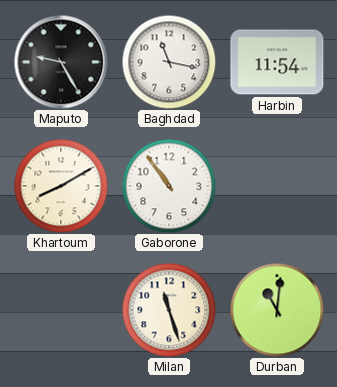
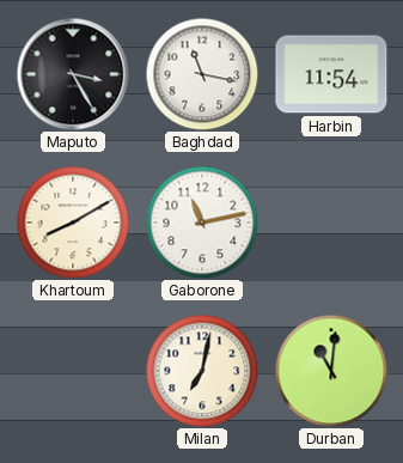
Maputo: 9:25 -> 3:25
Gaborone: 10:54 -> 11:13
Milan: 11:27 -> 7:02
